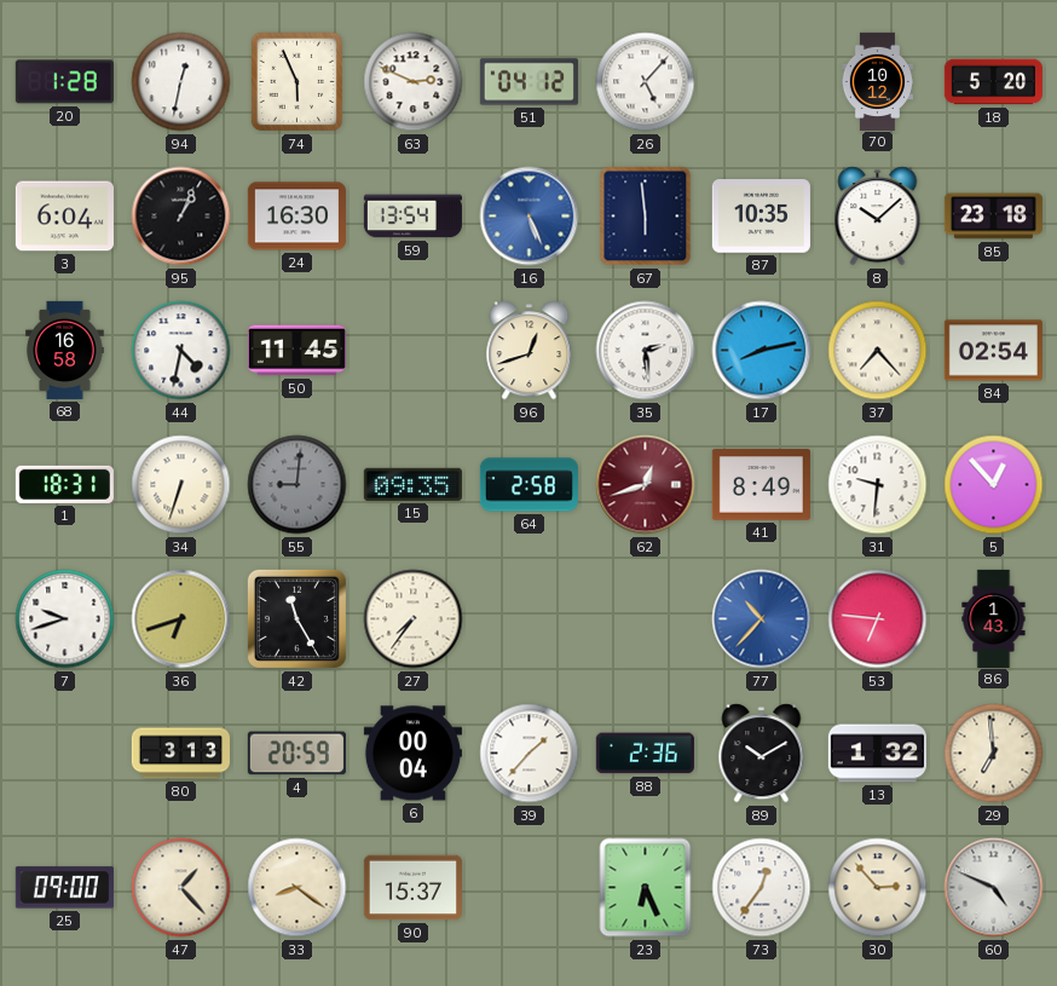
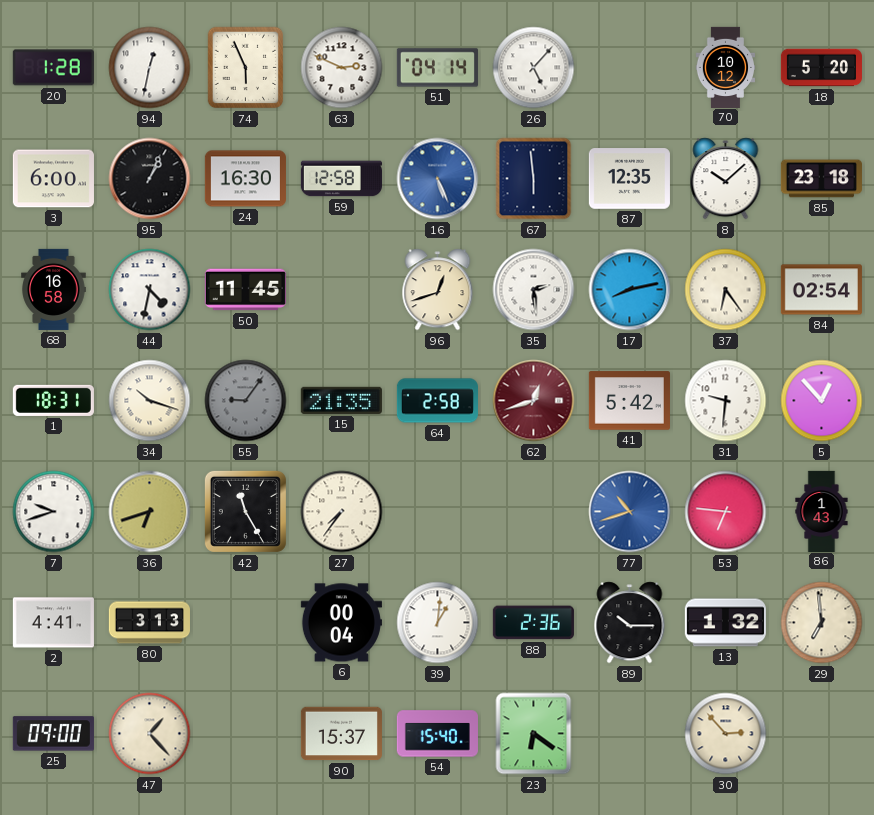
51: 04:12 -> 04:14
3: 6:04 -> 6:00
59: 13:54 -> 12:58
87: 10:35 -> 12:35
37: 7:23 -> 6:24
34: 6:33 -> 10:18
55: 9:01 -> 9:06
15: 09:35 -> 21:35
41: 8:49 -> 5:42
77: 10:37 -> 10:42
2: none -> 4:41
4: 20:59 -> none
39: 1:37 -> 1:01
89: 10:10 -> 10:15
33: 8:21 -> none
54: none -> 15:40
23: 6:26 -> 6:21
73: 12:36 -> none
60: 4:49 -> none
